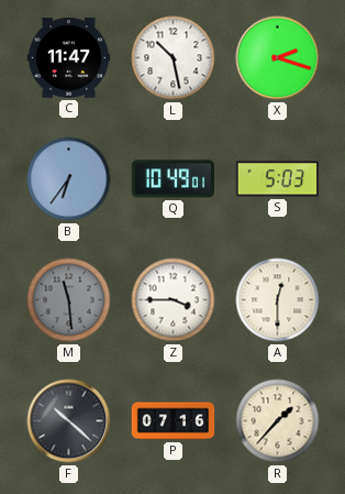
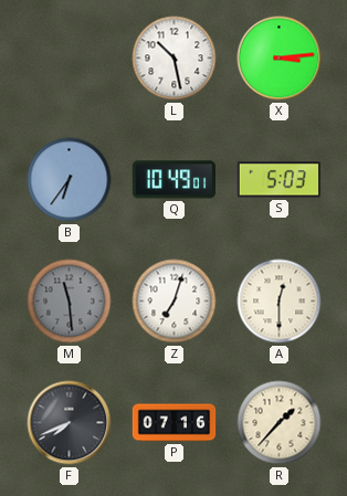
C: 11:47 -> none
X: 2:18 -> 3:14
Z: 3:45 -> 7:03
F: 10:22 -> 7:41
